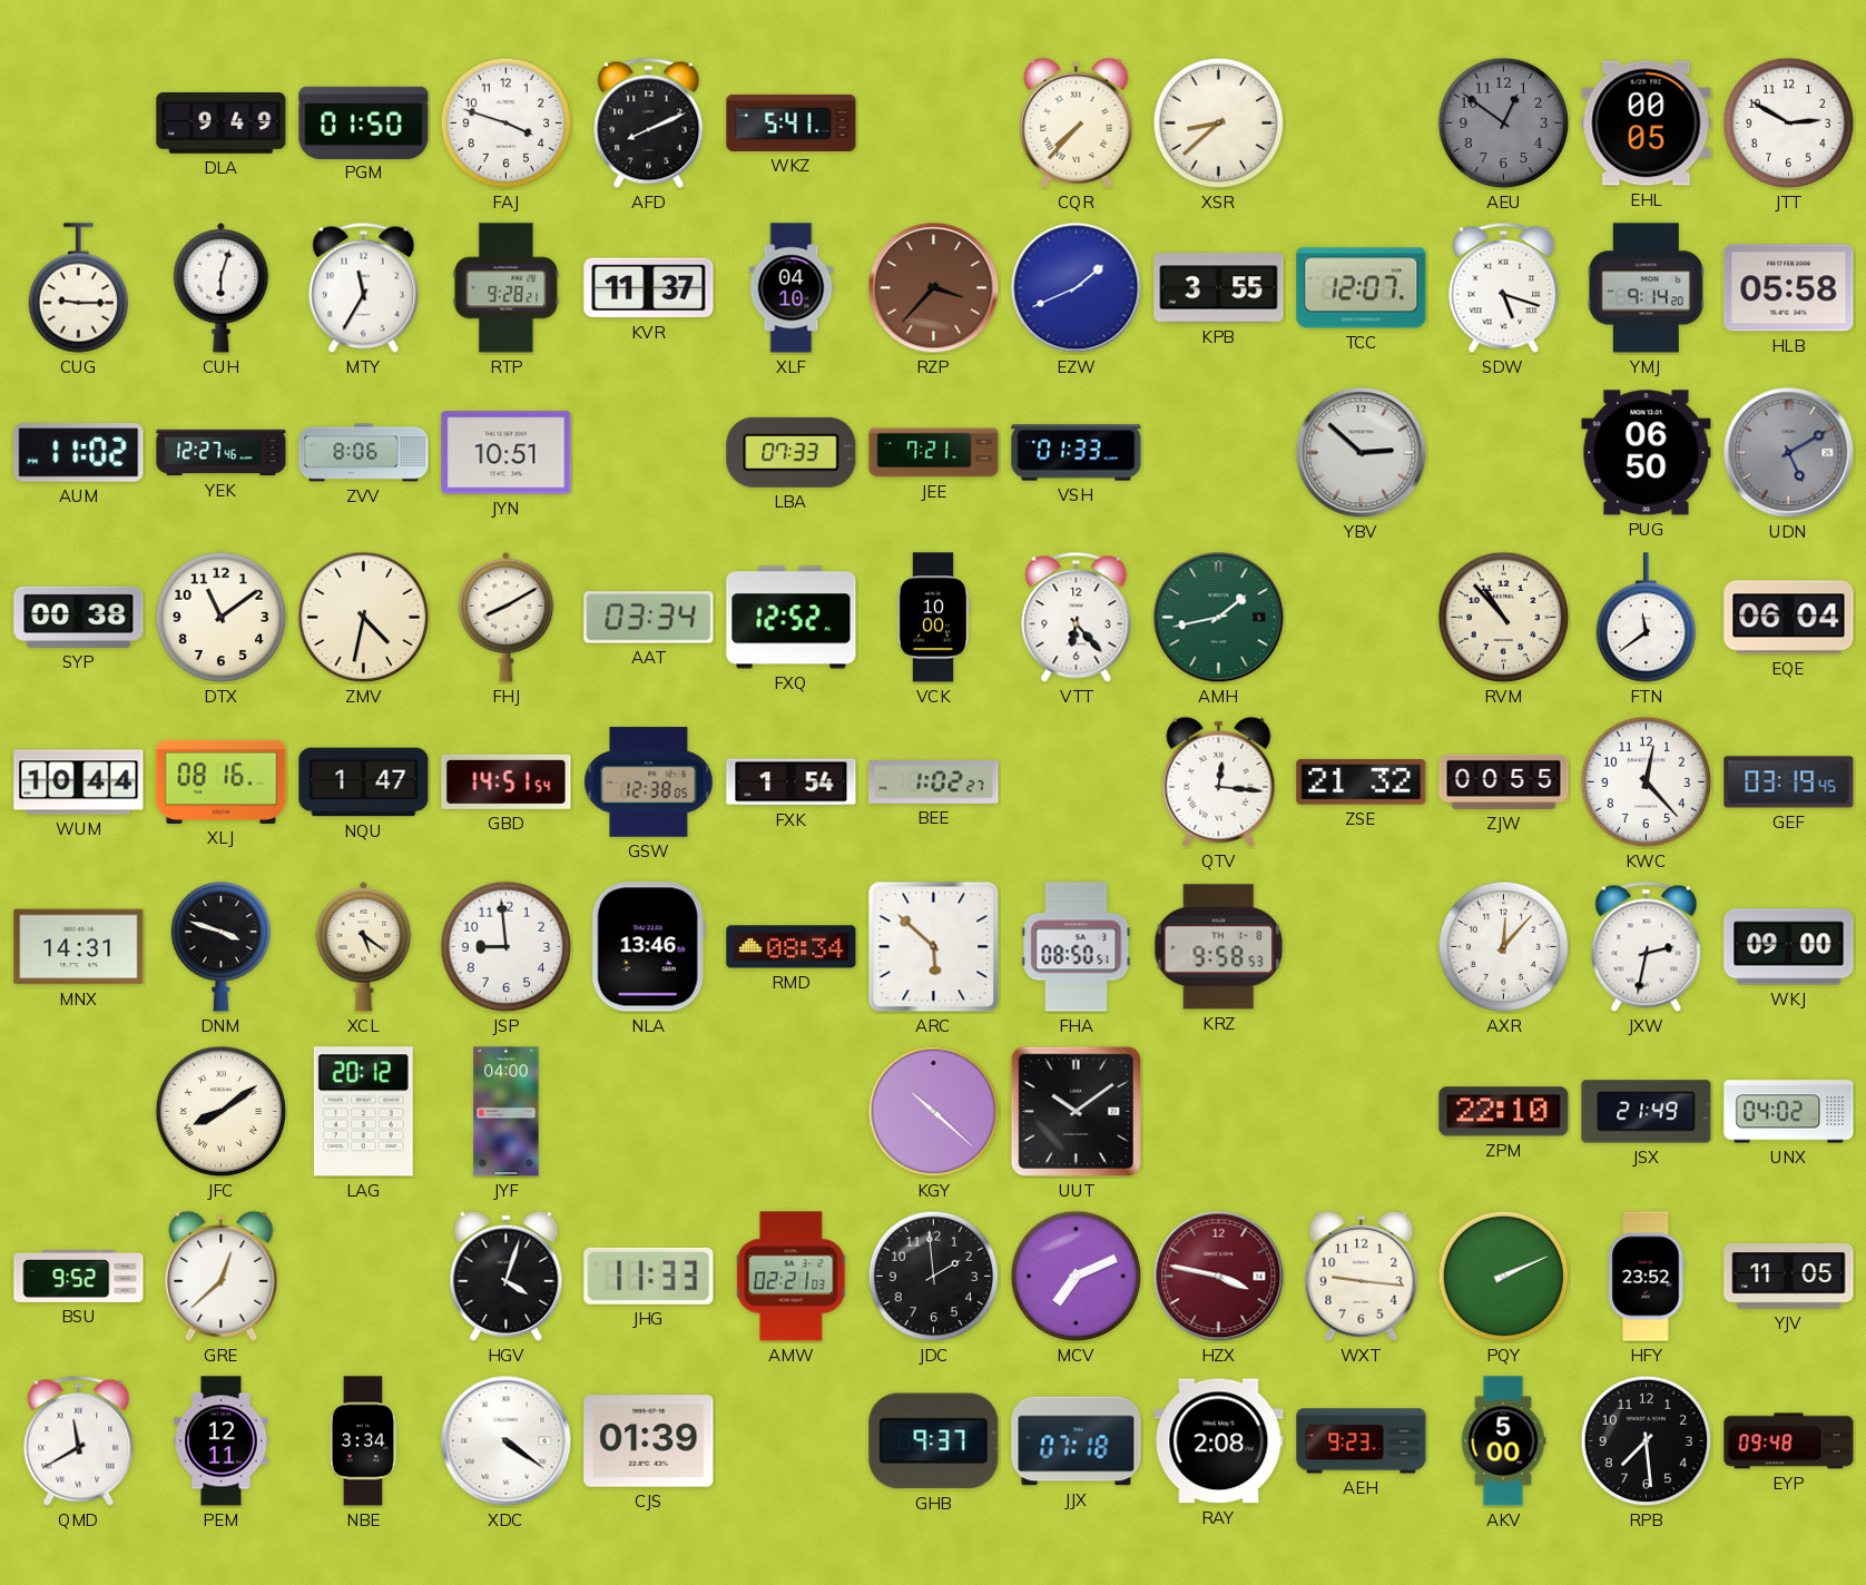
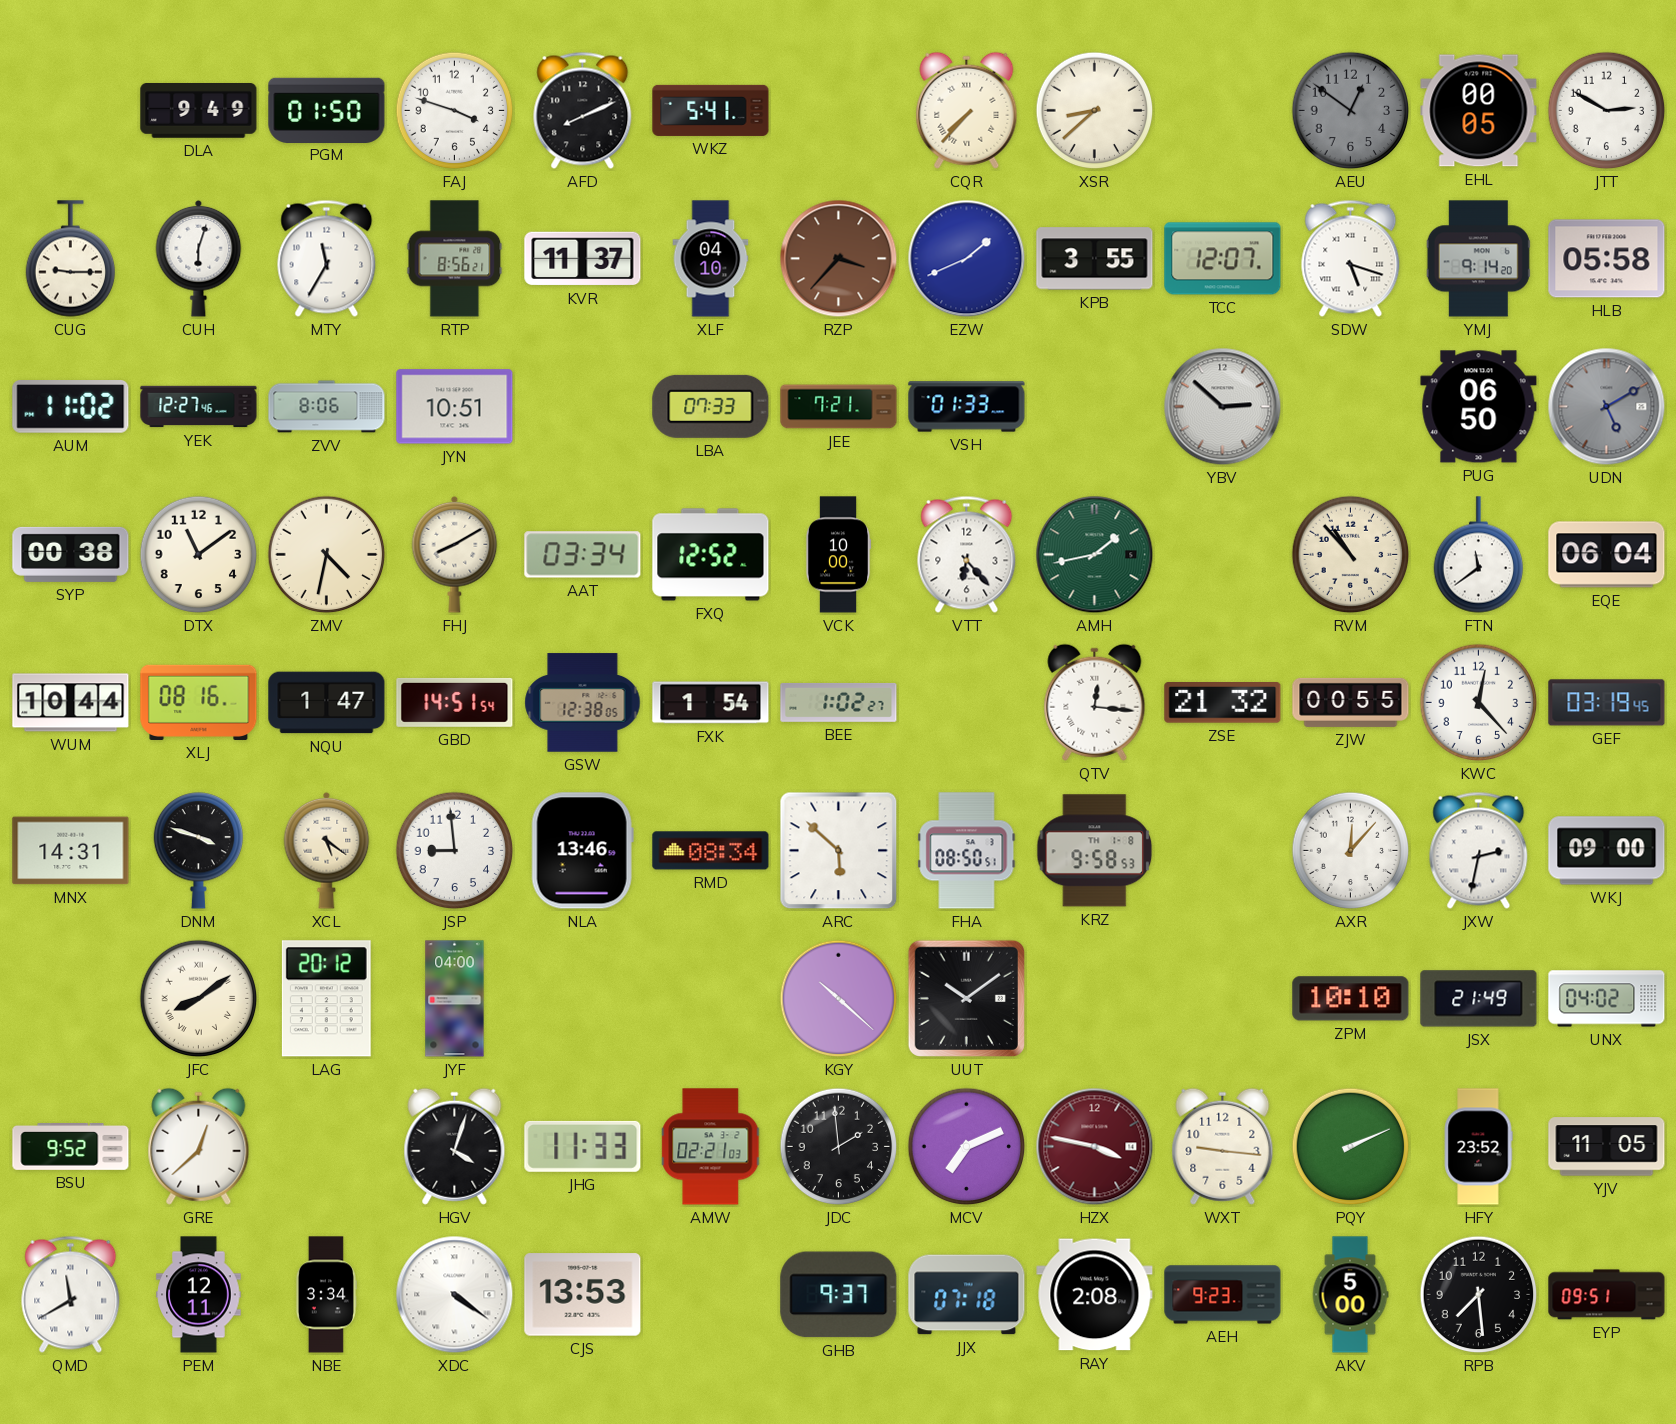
RTP: 9:28 -> 8:56
ZPM: 22:10 -> 10:10
CJS: 01:39 -> 13:53
EYP: 09:48 -> 09:51
